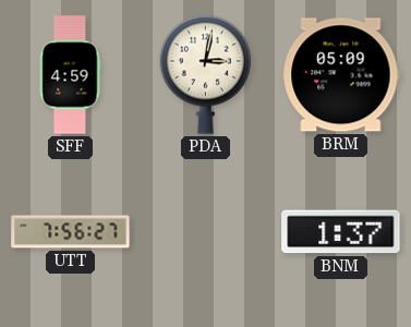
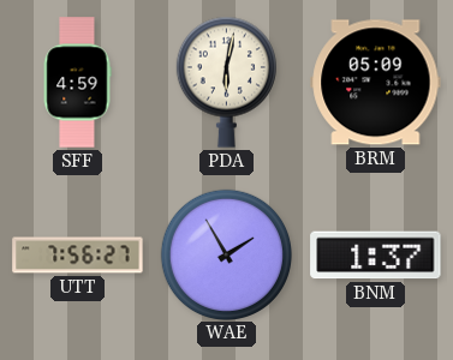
PDA: 3:02 -> 6:02
WAE: none -> 1:55
